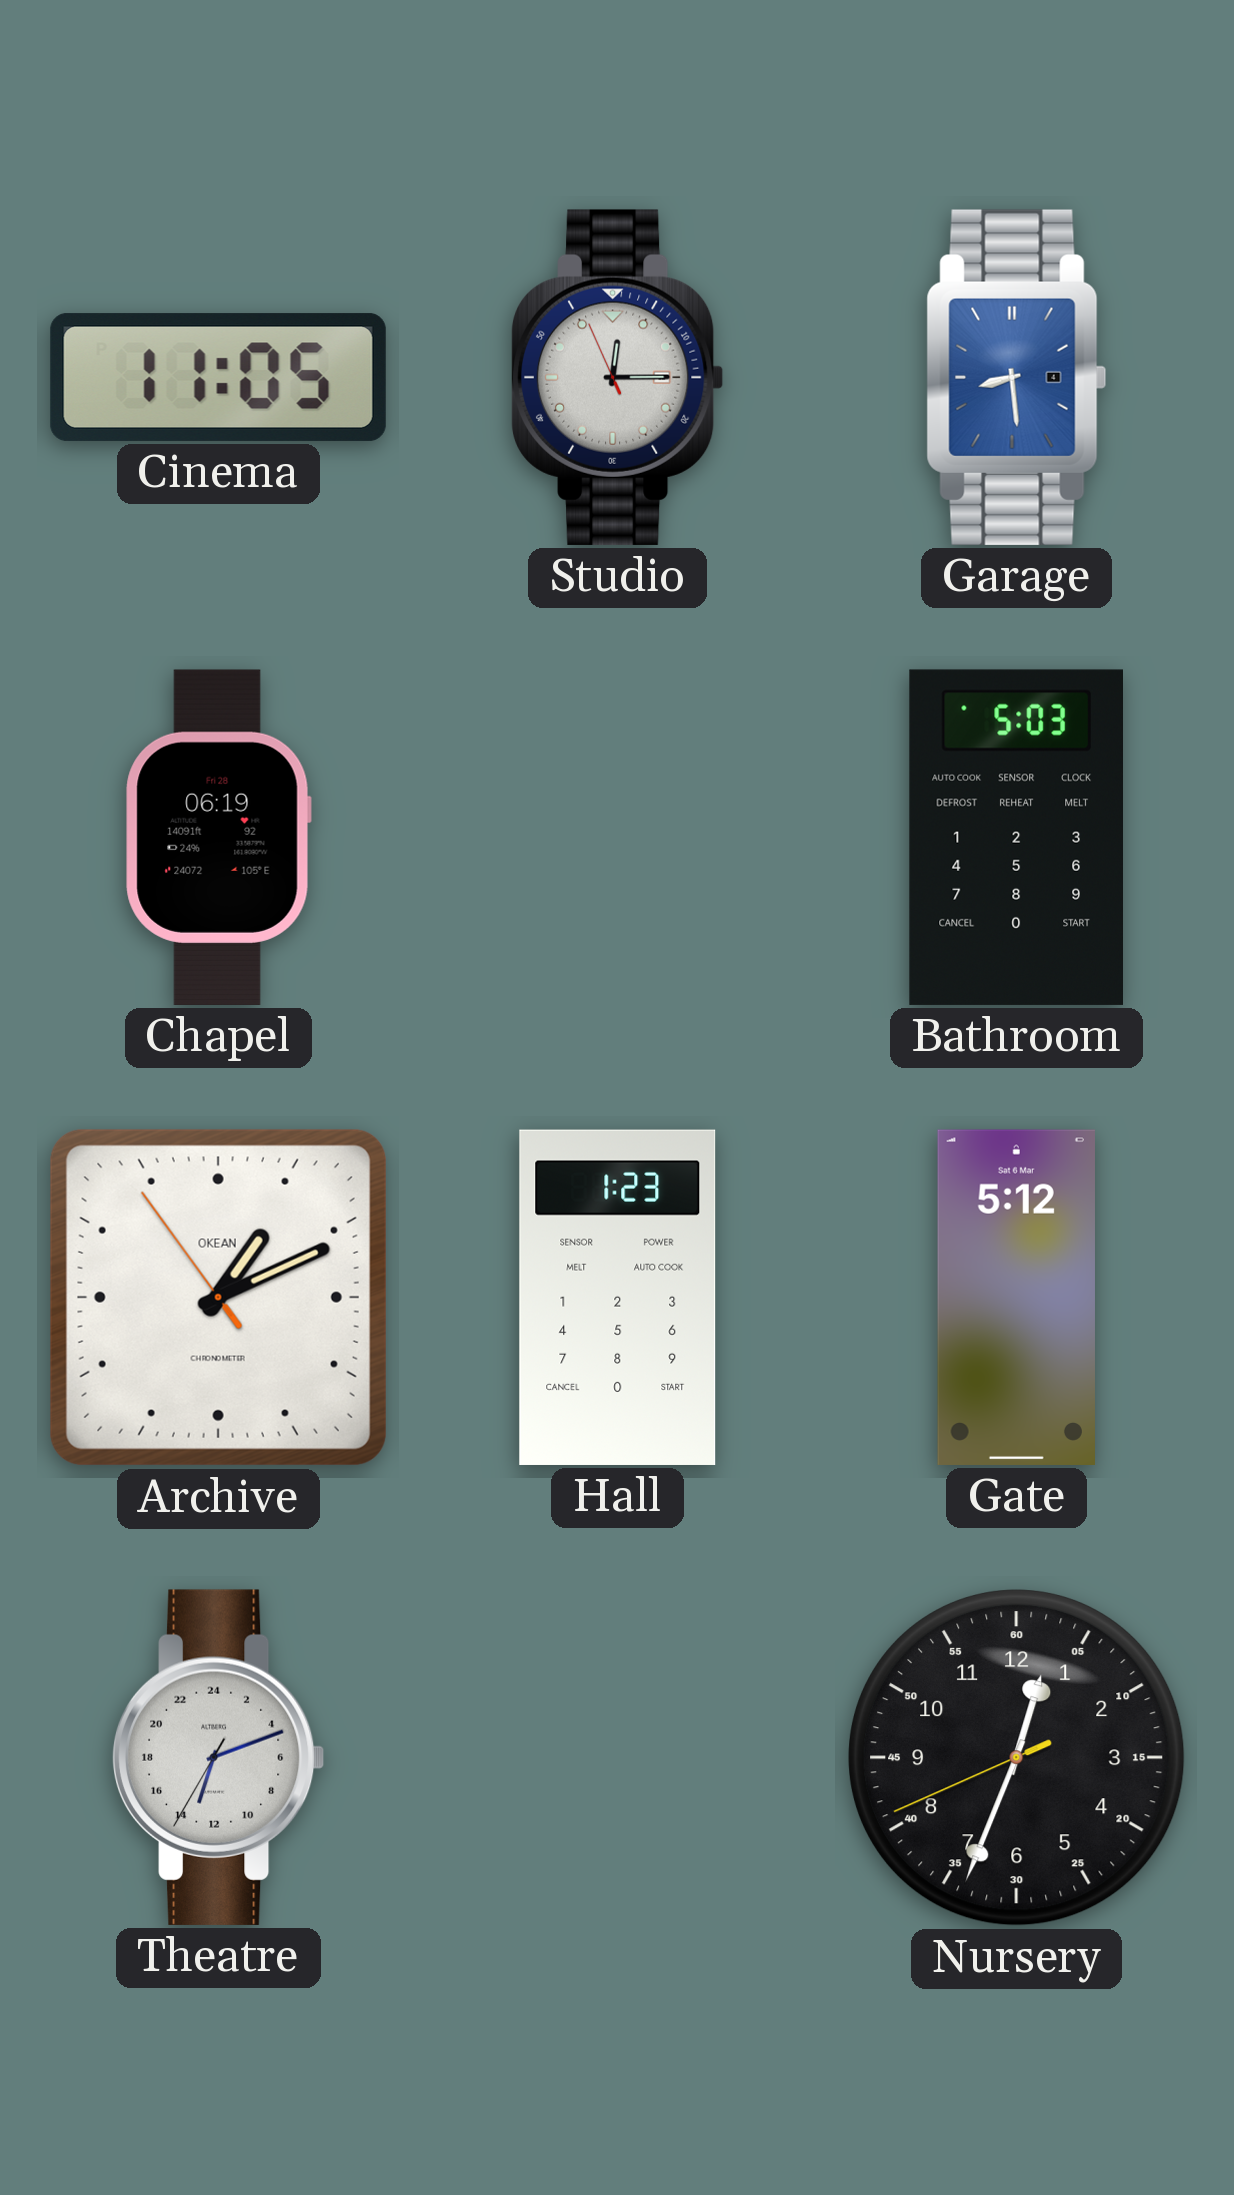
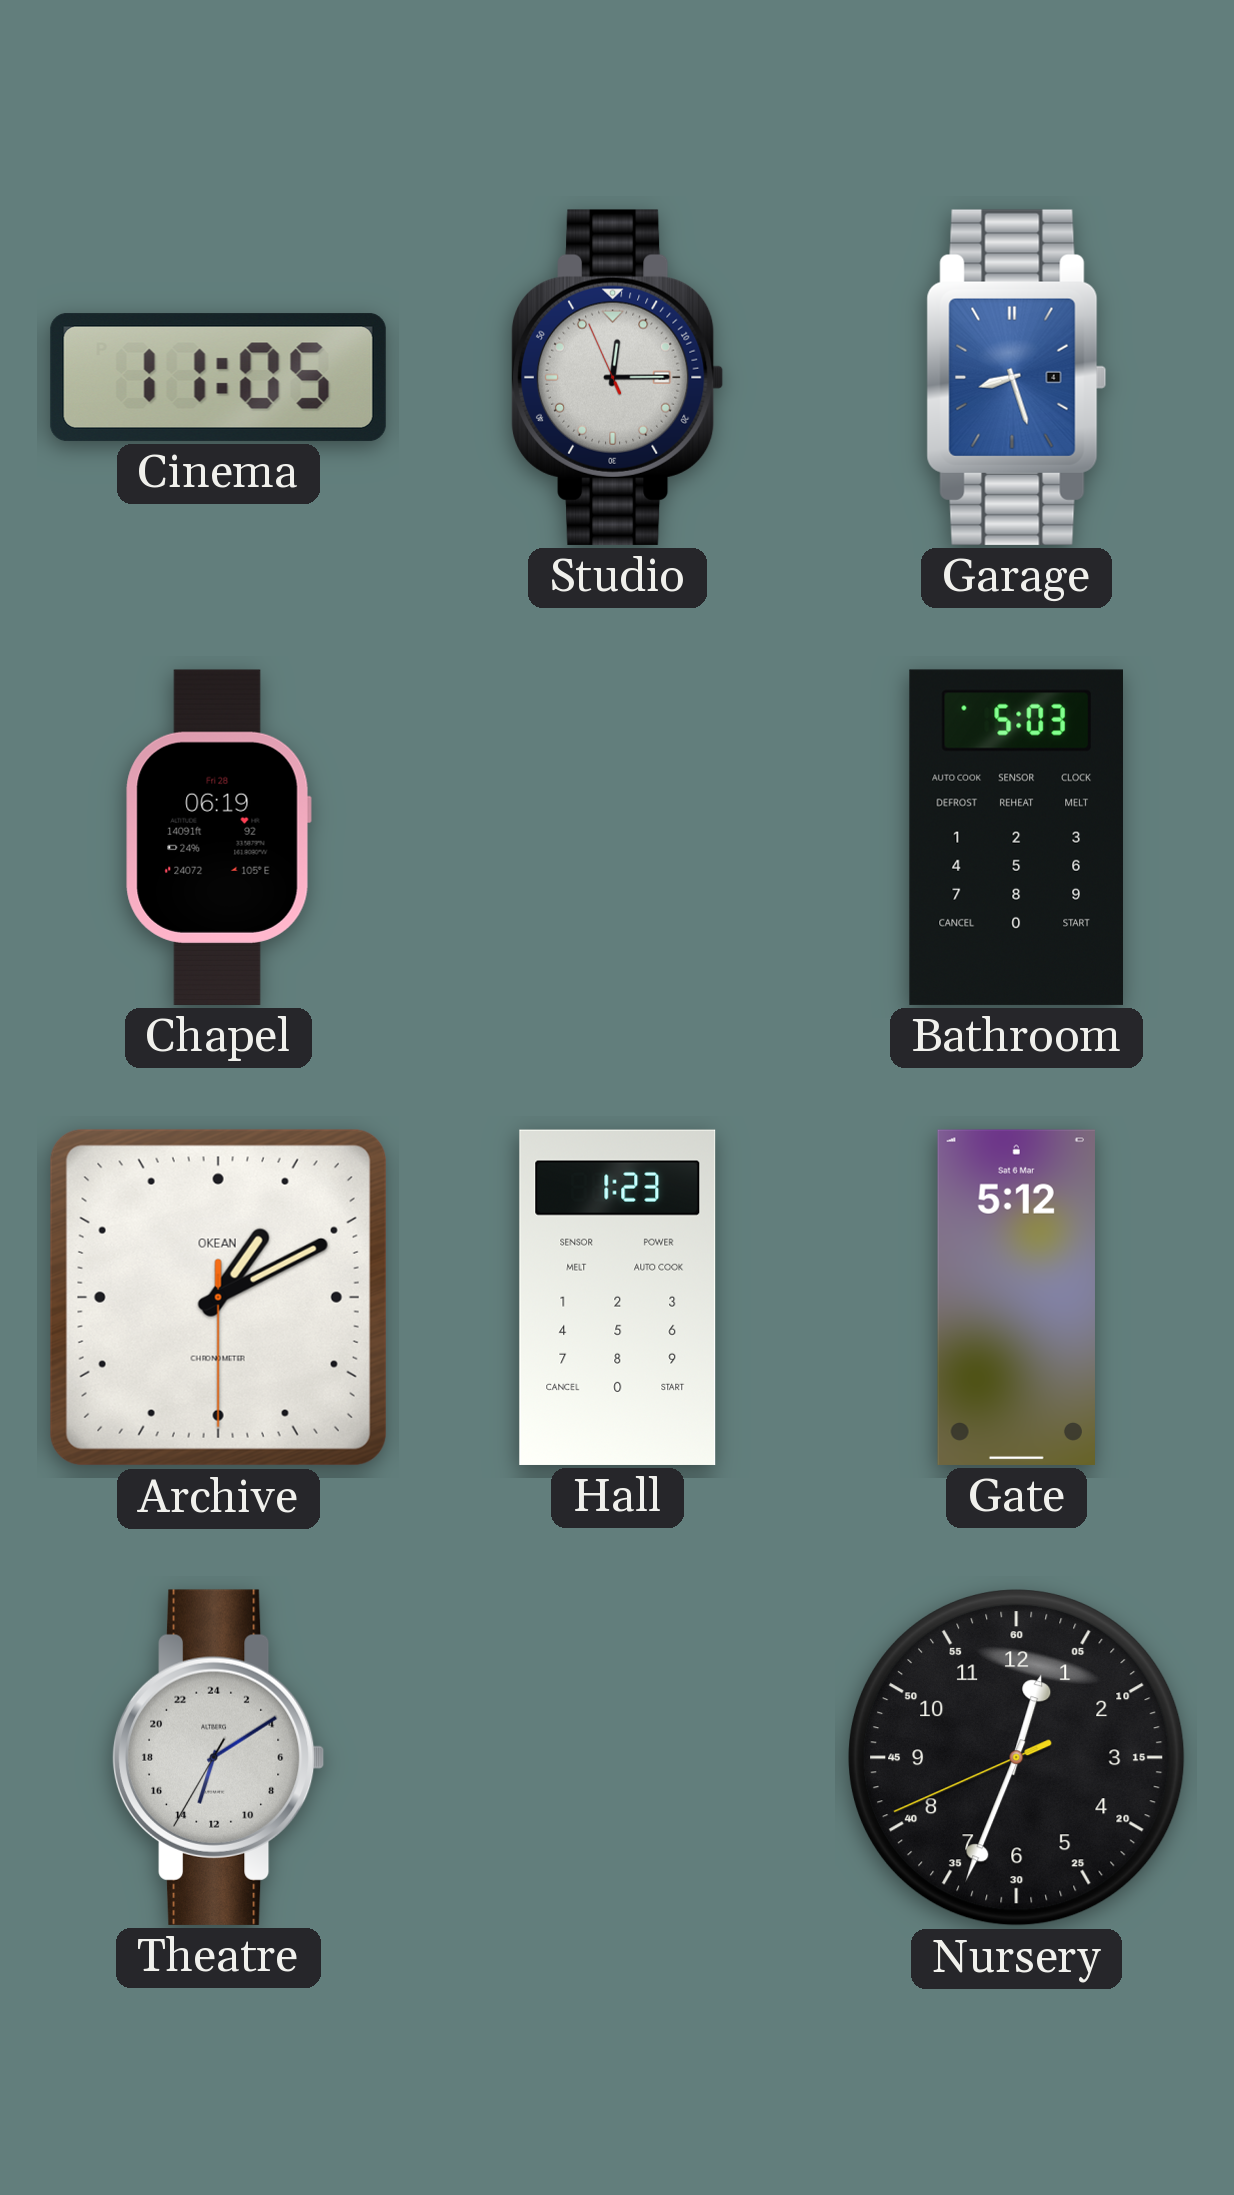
Garage: 8:29 -> 8:27
Archive: 1:10:54 -> 1:10:30
Theatre: 13:11 -> 13:09
